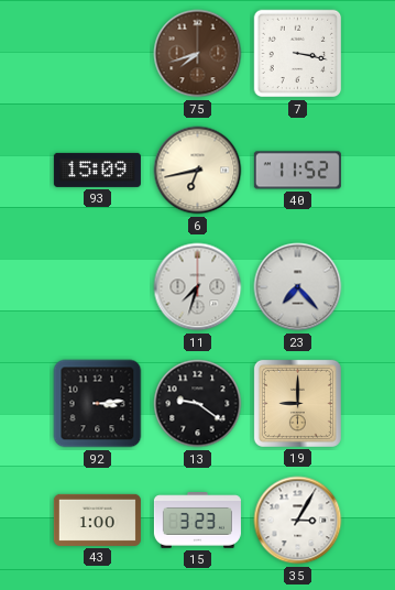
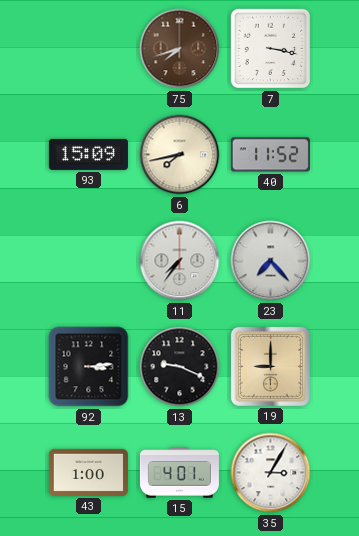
6: 6:43 -> 7:43
11: 7:33 -> 7:36
13: 9:21 -> 9:19
15: 3:23 -> 4:01
